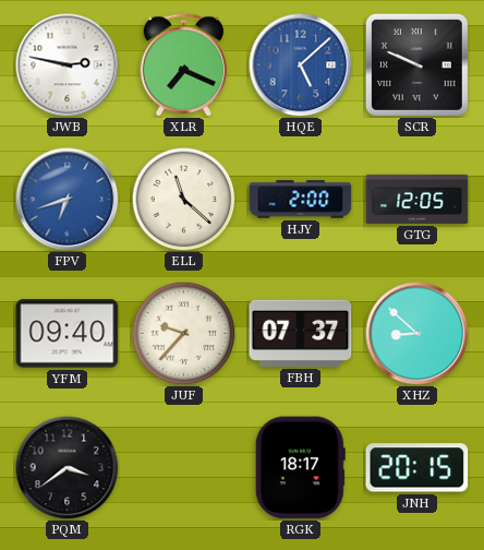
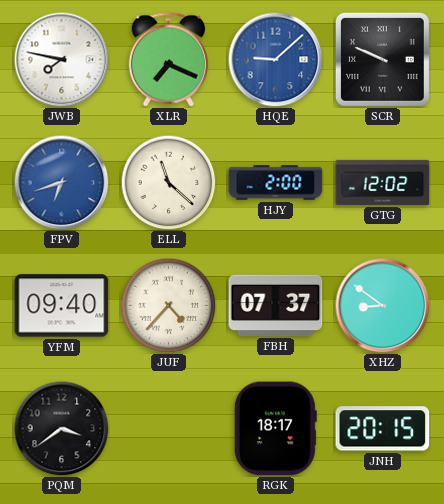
JWB: 2:47 -> 7:47
HQE: 5:08 -> 9:08
GTG: 12:05 -> 12:02
JUF: 9:37 -> 4:37
XHZ: 8:52 -> 8:51
